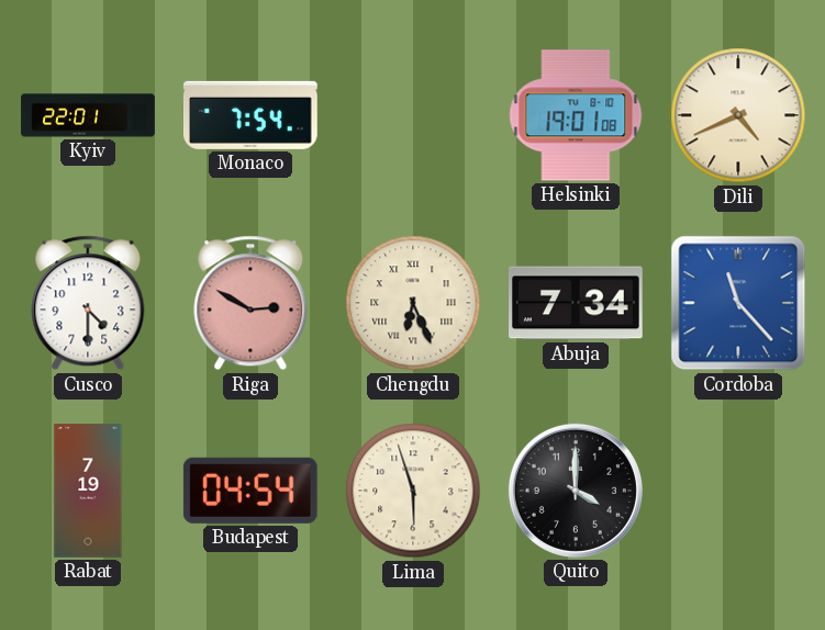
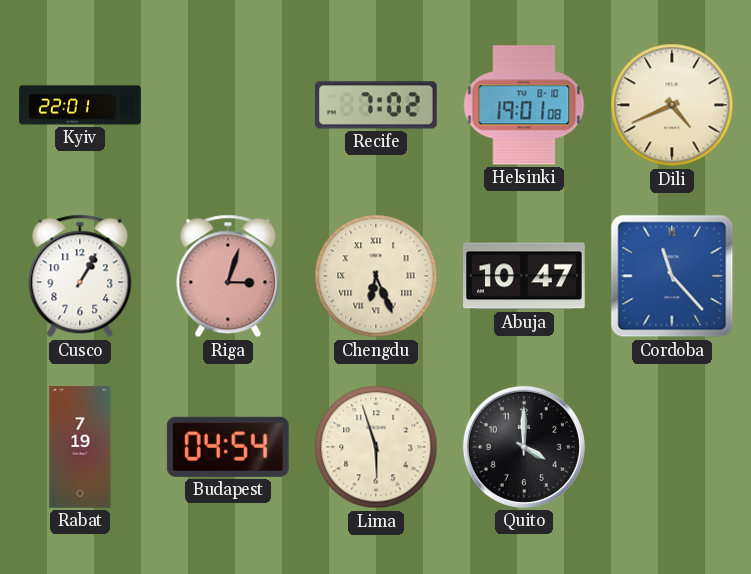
Monaco: 7:54 -> none
Recife: none -> 7:02
Cusco: 4:30 -> 1:05
Riga: 2:50 -> 3:03
Abuja: 7:34 -> 10:47
